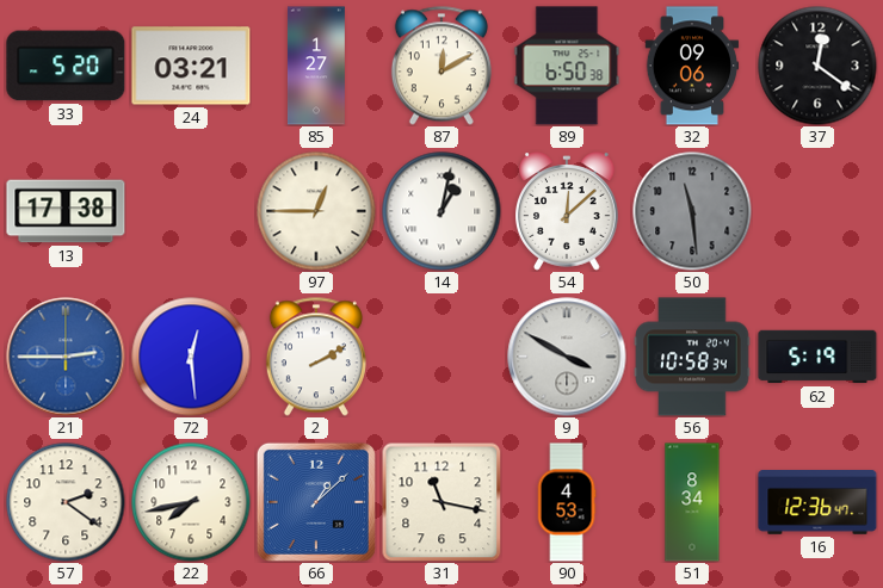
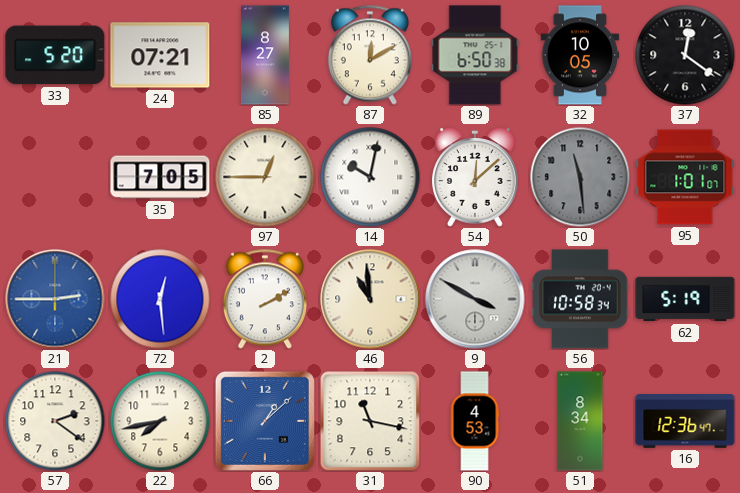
24: 03:21 -> 07:21
85: 1:27 -> 8:27
32: 09:06 -> 10:05
13: 17:38 -> none
35: none -> 7:05
14: 1:02 -> 10:02
95: none -> 1:01
46: none -> 10:59
